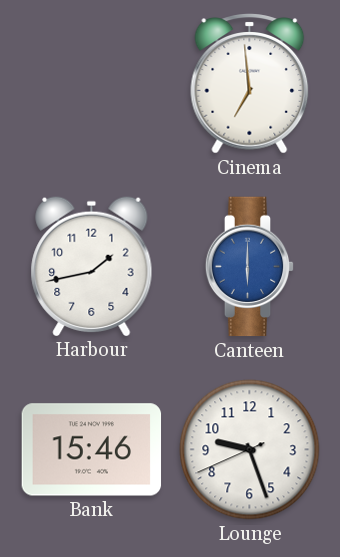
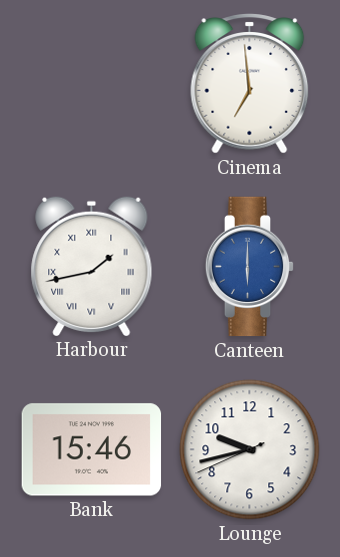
Harbour numerals: Arabic -> Roman
Lounge: 9:26 -> 9:42
